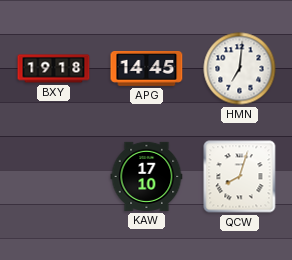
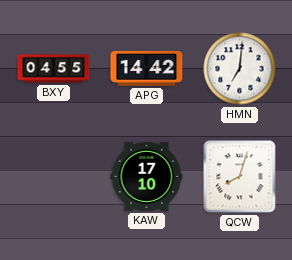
BXY: 19:18 -> 04:55
APG: 14:45 -> 14:42
